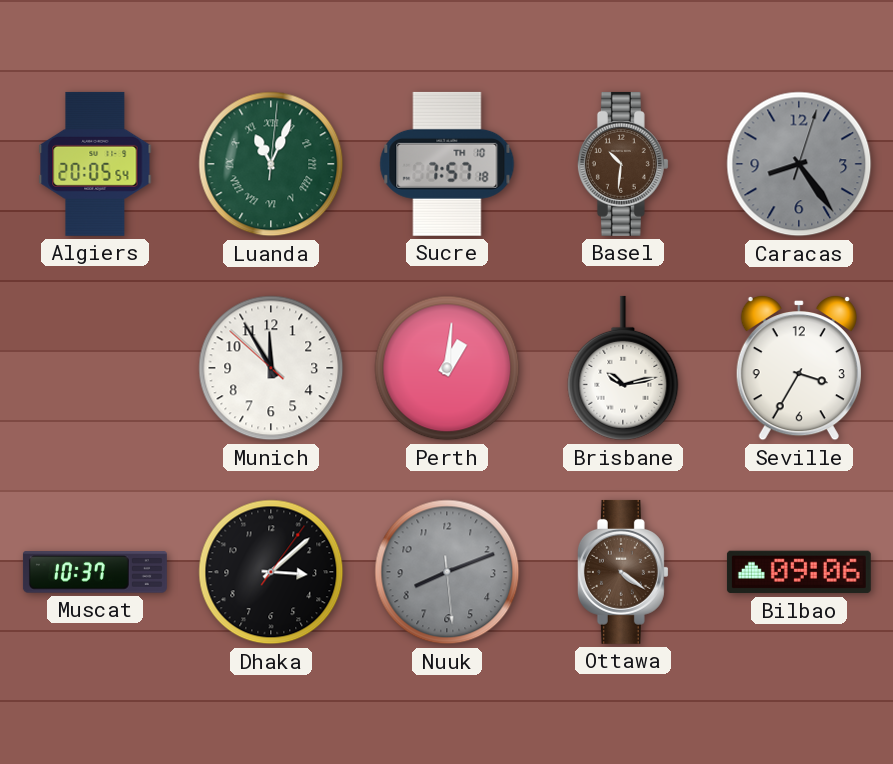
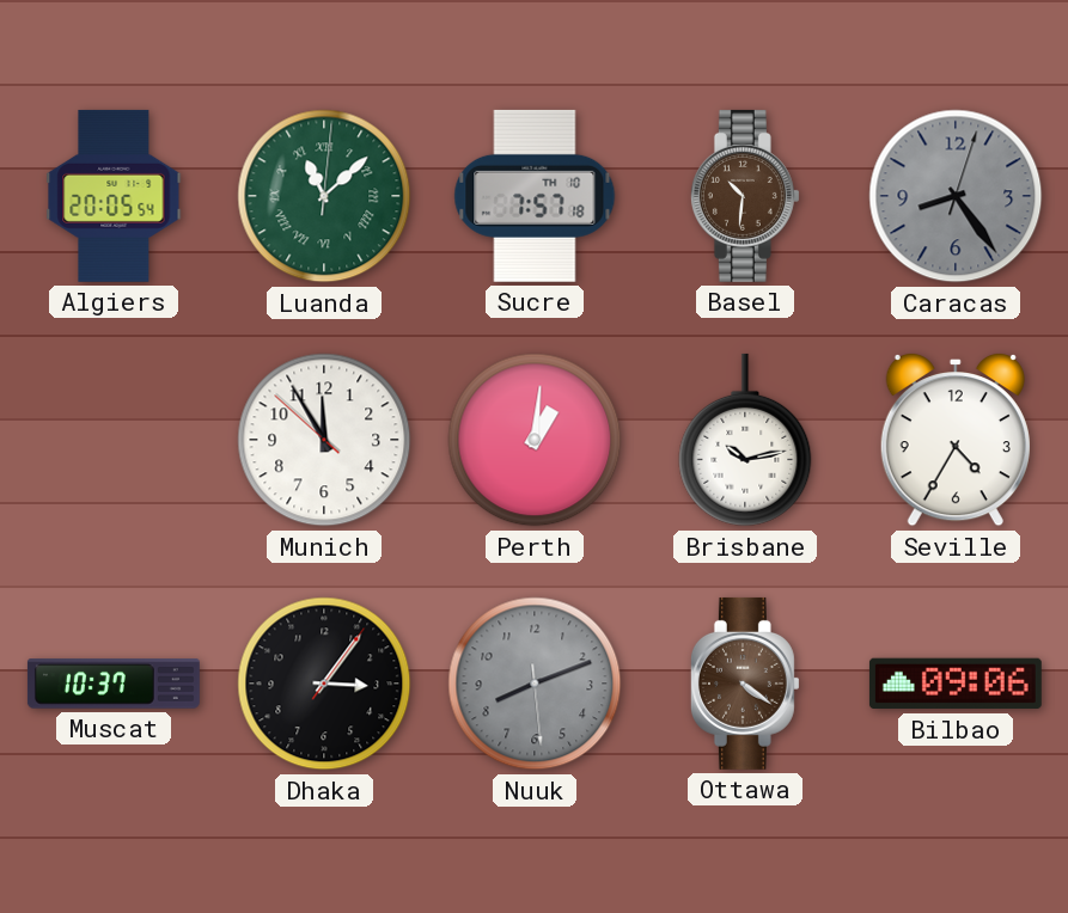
Luanda: 11:04 -> 11:08
Seville: 3:35 -> 4:35
Dhaka: 3:08 -> 3:06
